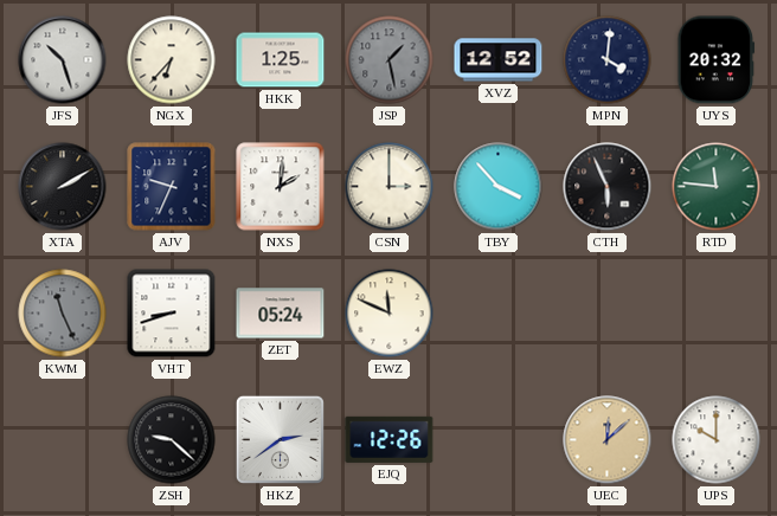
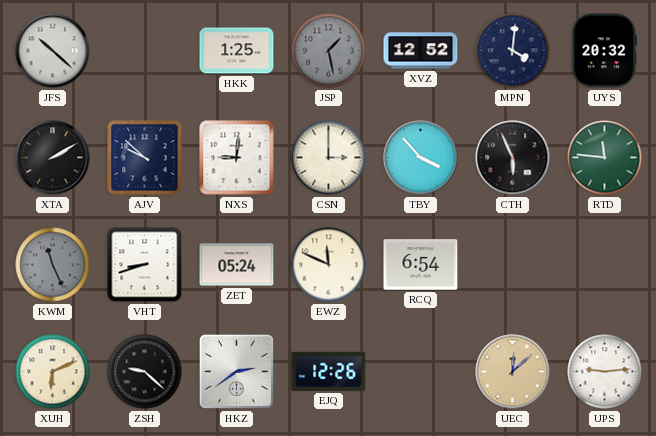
JFS: 10:27 -> 10:22
NGX: 6:37 -> none
AJV: 9:34 -> 9:52
NXS: 2:01 -> 9:01
RCQ: none -> 6:54
XUH: none -> 6:11
UPS: 10:00 -> 9:14
